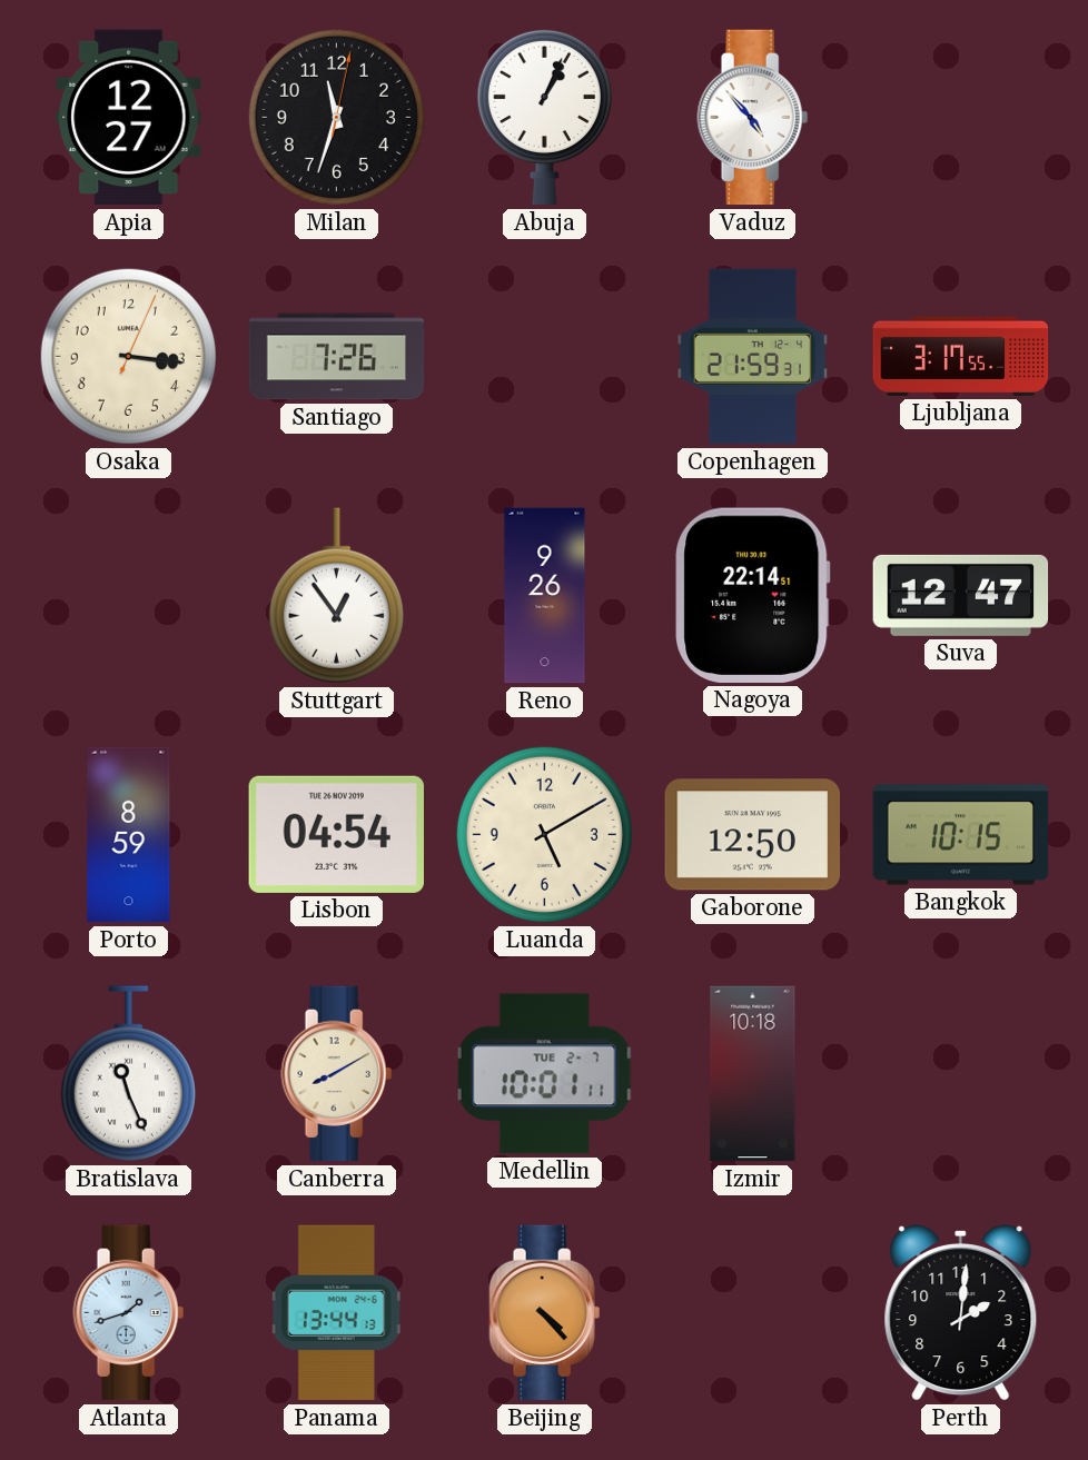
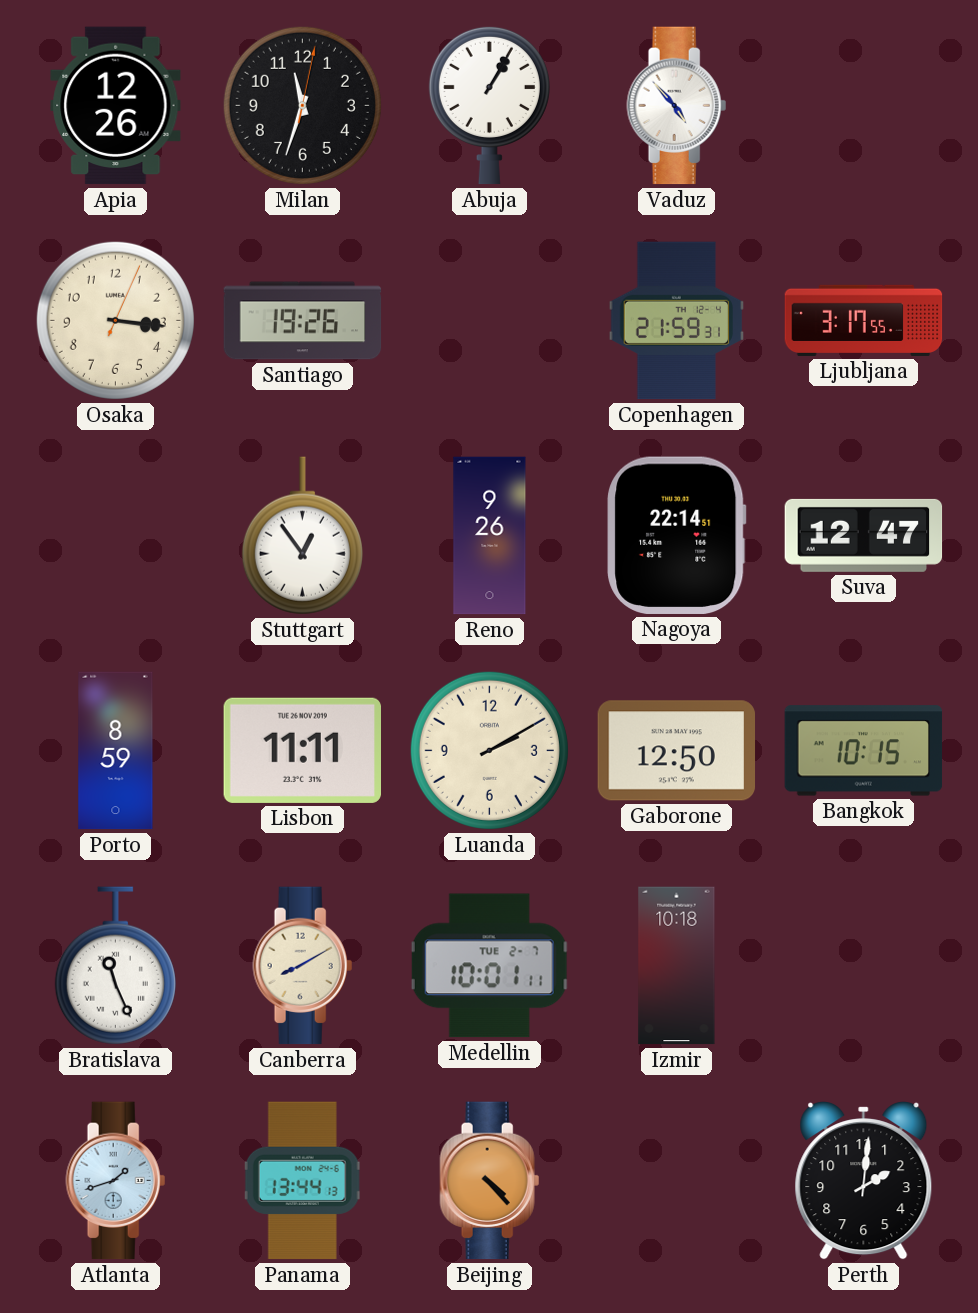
Apia: 12:27 -> 12:26
Abuja: 1:04 -> 1:05
Santiago: 7:26 -> 19:26
Lisbon: 04:54 -> 11:11
Luanda: 5:10 -> 2:10
